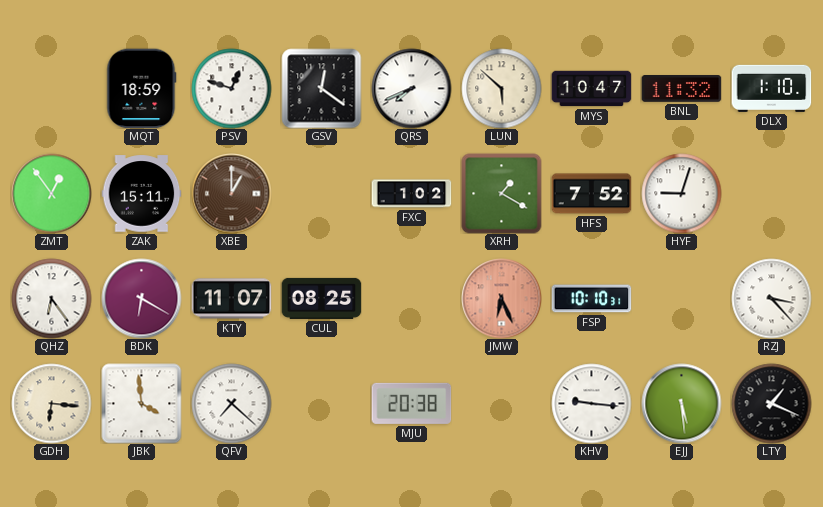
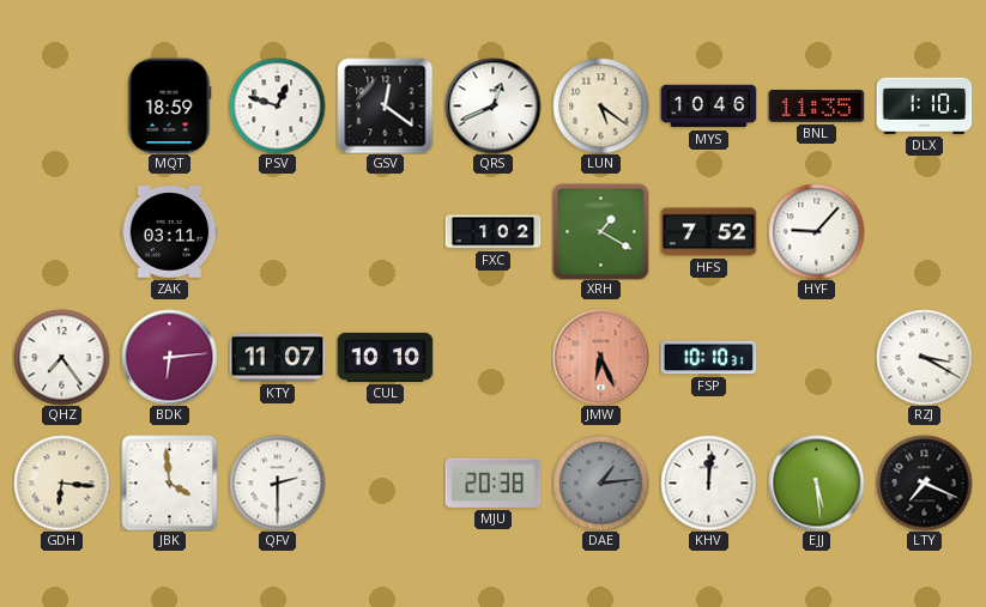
QRS: 7:41 -> 12:41
LUN: 5:52 -> 5:21
MYS: 10:47 -> 10:46
BNL: 11:32 -> 11:35
ZMT: 12:54 -> none
ZAK: 15:11 -> 03:11
XBE: 1:00 -> none
HYF: 9:03 -> 9:07
QHZ: 6:24 -> 7:24
BDK: 6:20 -> 6:14
CUL: 08:25 -> 10:10
RZJ: 3:23 -> 3:20
QFV: 7:22 -> 2:30
DAE: none -> 1:14
KHV: 9:16 -> 12:01
LTY: 1:19 -> 7:19
